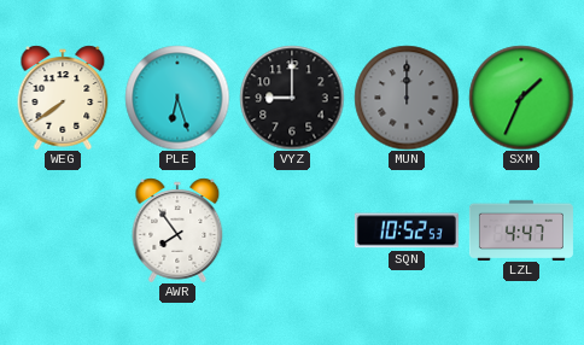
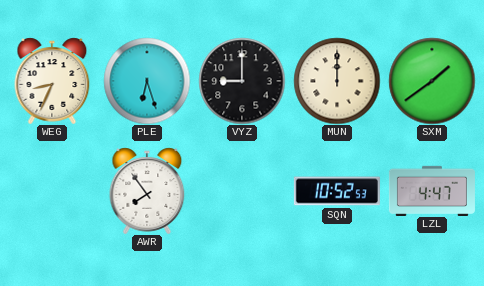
WEG: 7:39 -> 8:34
MUN dial: grey -> cream
SXM: 1:34 -> 1:39
